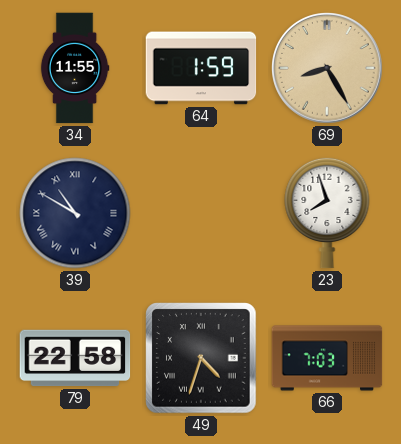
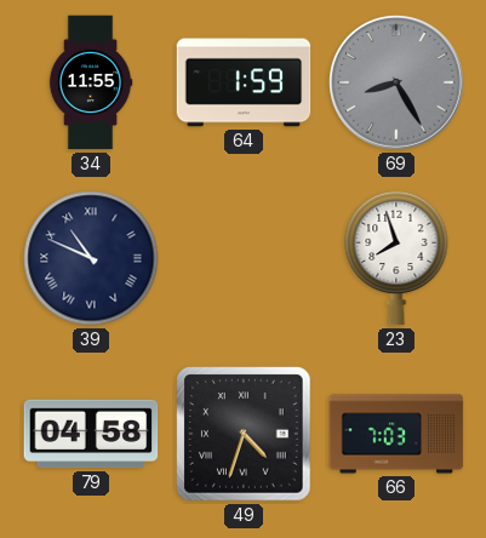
69 dial: champagne -> grey
39: 10:50 -> 10:49
79: 22:58 -> 04:58
